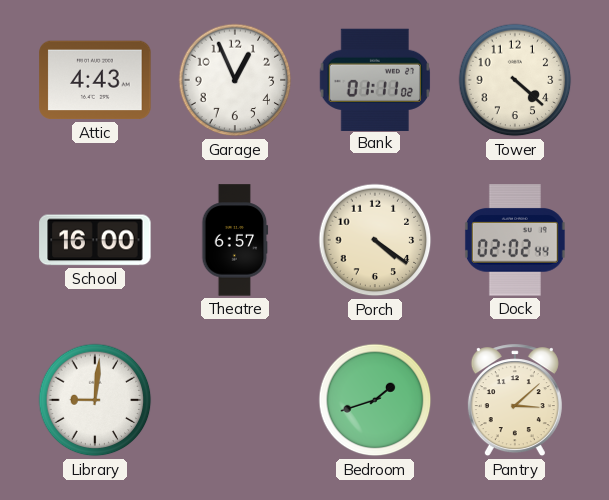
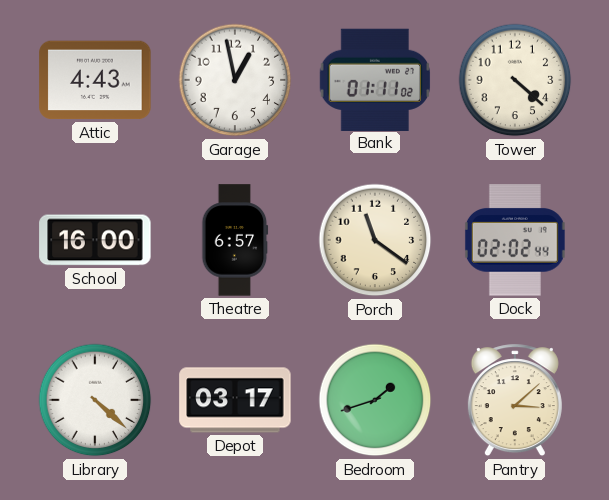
Garage: 12:56 -> 12:58
Porch: 4:21 -> 11:21
Library: 9:01 -> 4:22
Depot: none -> 03:17
